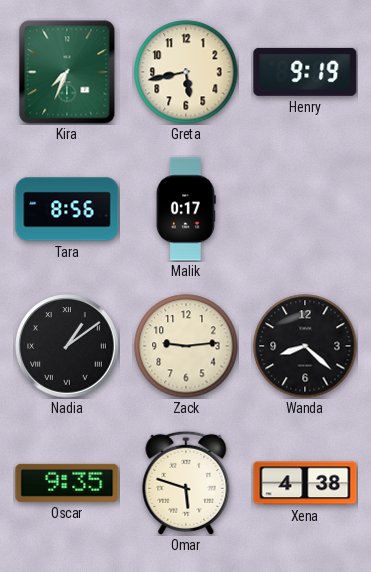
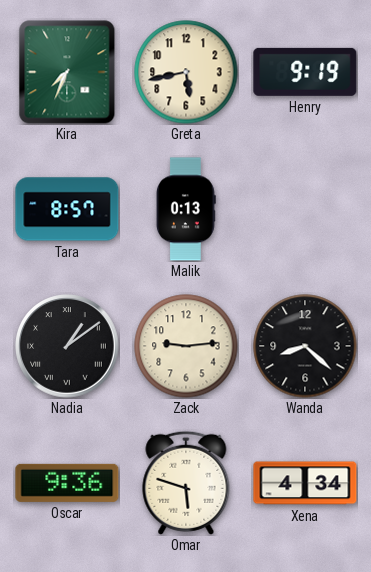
Tara: 8:56 -> 8:57
Malik: 0:17 -> 0:13
Oscar: 9:35 -> 9:36
Xena: 4:38 -> 4:34
